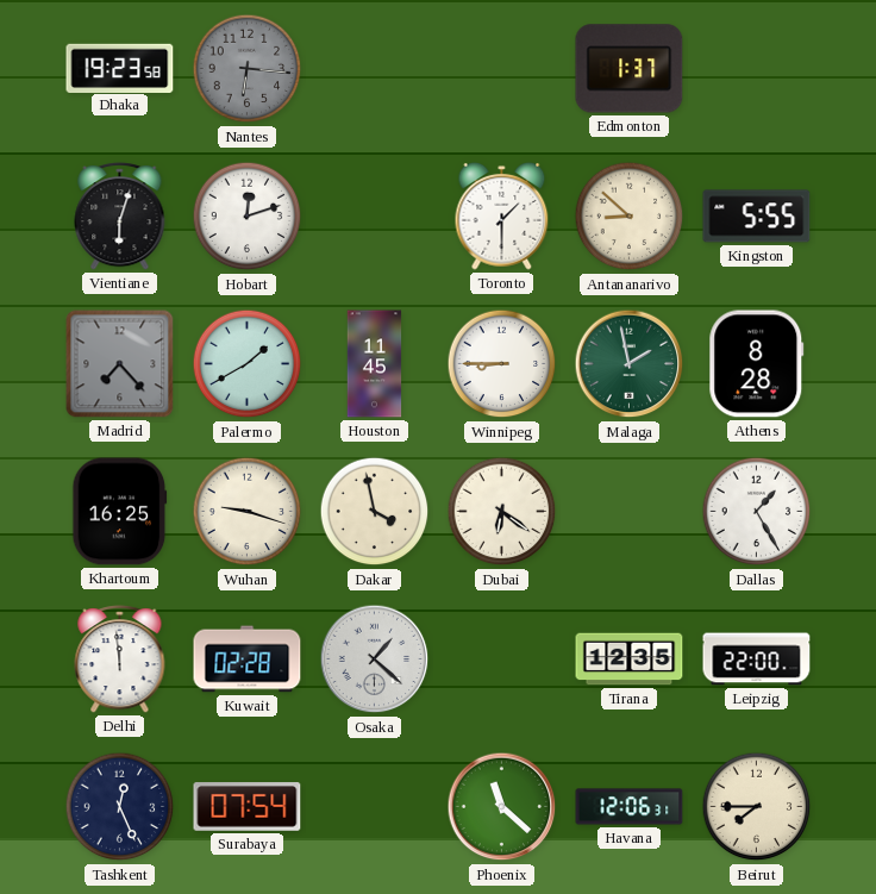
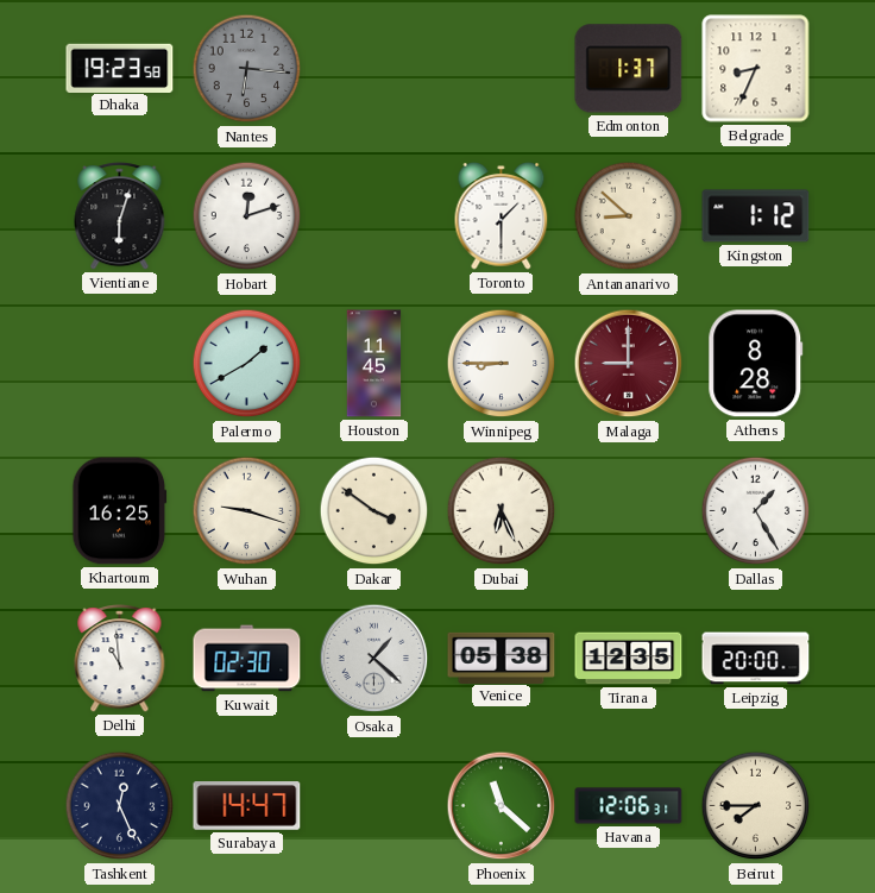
Belgrade: none -> 8:34
Kingston: 5:55 -> 1:12
Madrid: 7:23 -> none
Malaga: 1:58 -> 9:00
Malaga dial: green -> burgundy
Dakar: 3:58 -> 3:51
Dubai: 6:21 -> 6:26
Delhi: 11:59 -> 10:59
Kuwait: 02:28 -> 02:30
Venice: none -> 05:38
Leipzig: 22:00 -> 20:00
Surabaya: 07:54 -> 14:47
